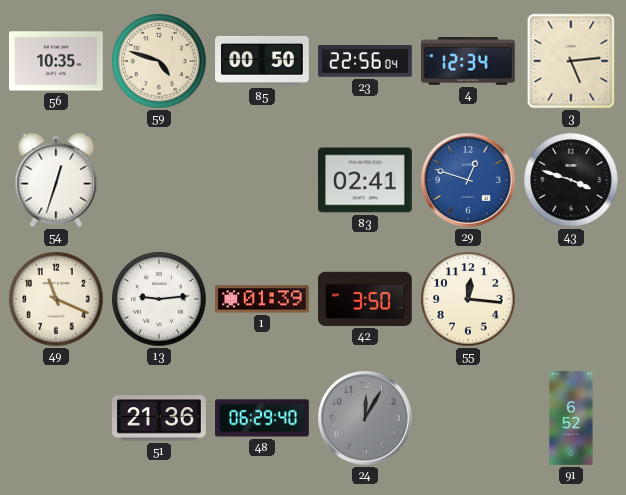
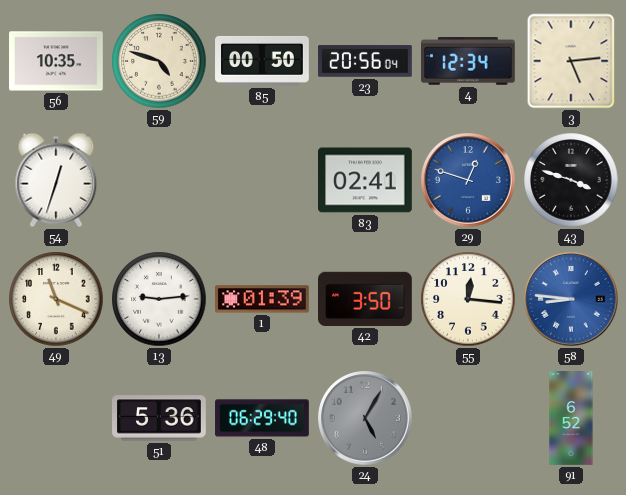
23: 22:56 -> 20:56
58: none -> 8:46
51: 21:36 -> 5:36
24: 12:05 -> 5:05
